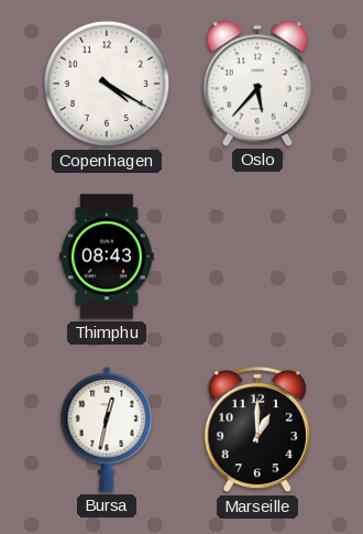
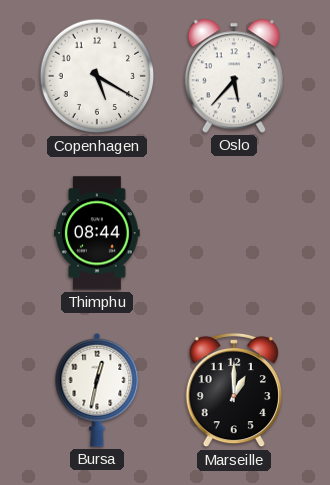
Copenhagen: 4:20 -> 5:20
Thimphu: 08:43 -> 08:44
